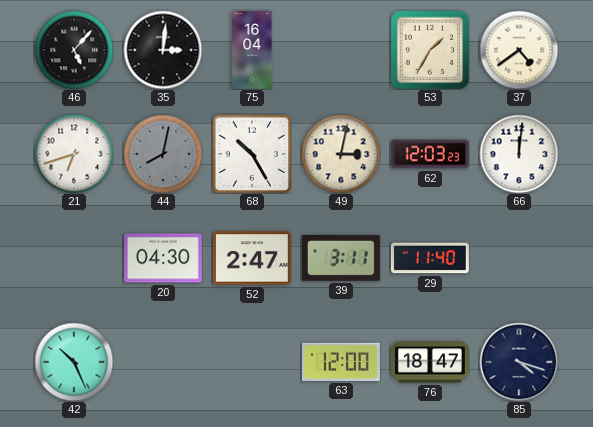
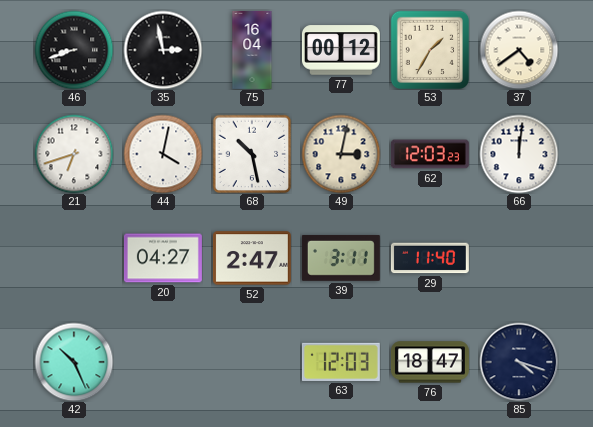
46: 5:07 -> 8:42
35: 3:01 -> 2:58
77: none -> 00:12
44: 8:02 -> 4:02
44 dial: grey -> white
68: 10:25 -> 10:28
20: 04:30 -> 04:27
63: 12:00 -> 12:03
